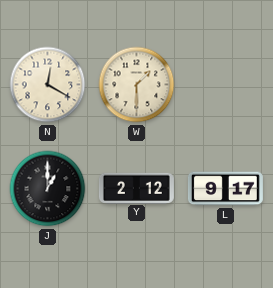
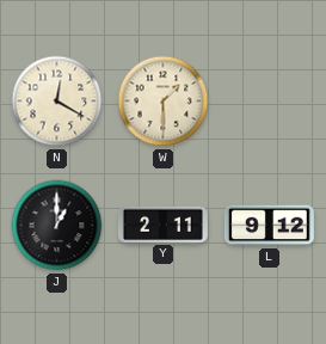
Y: 2:12 -> 2:11
L: 9:17 -> 9:12
